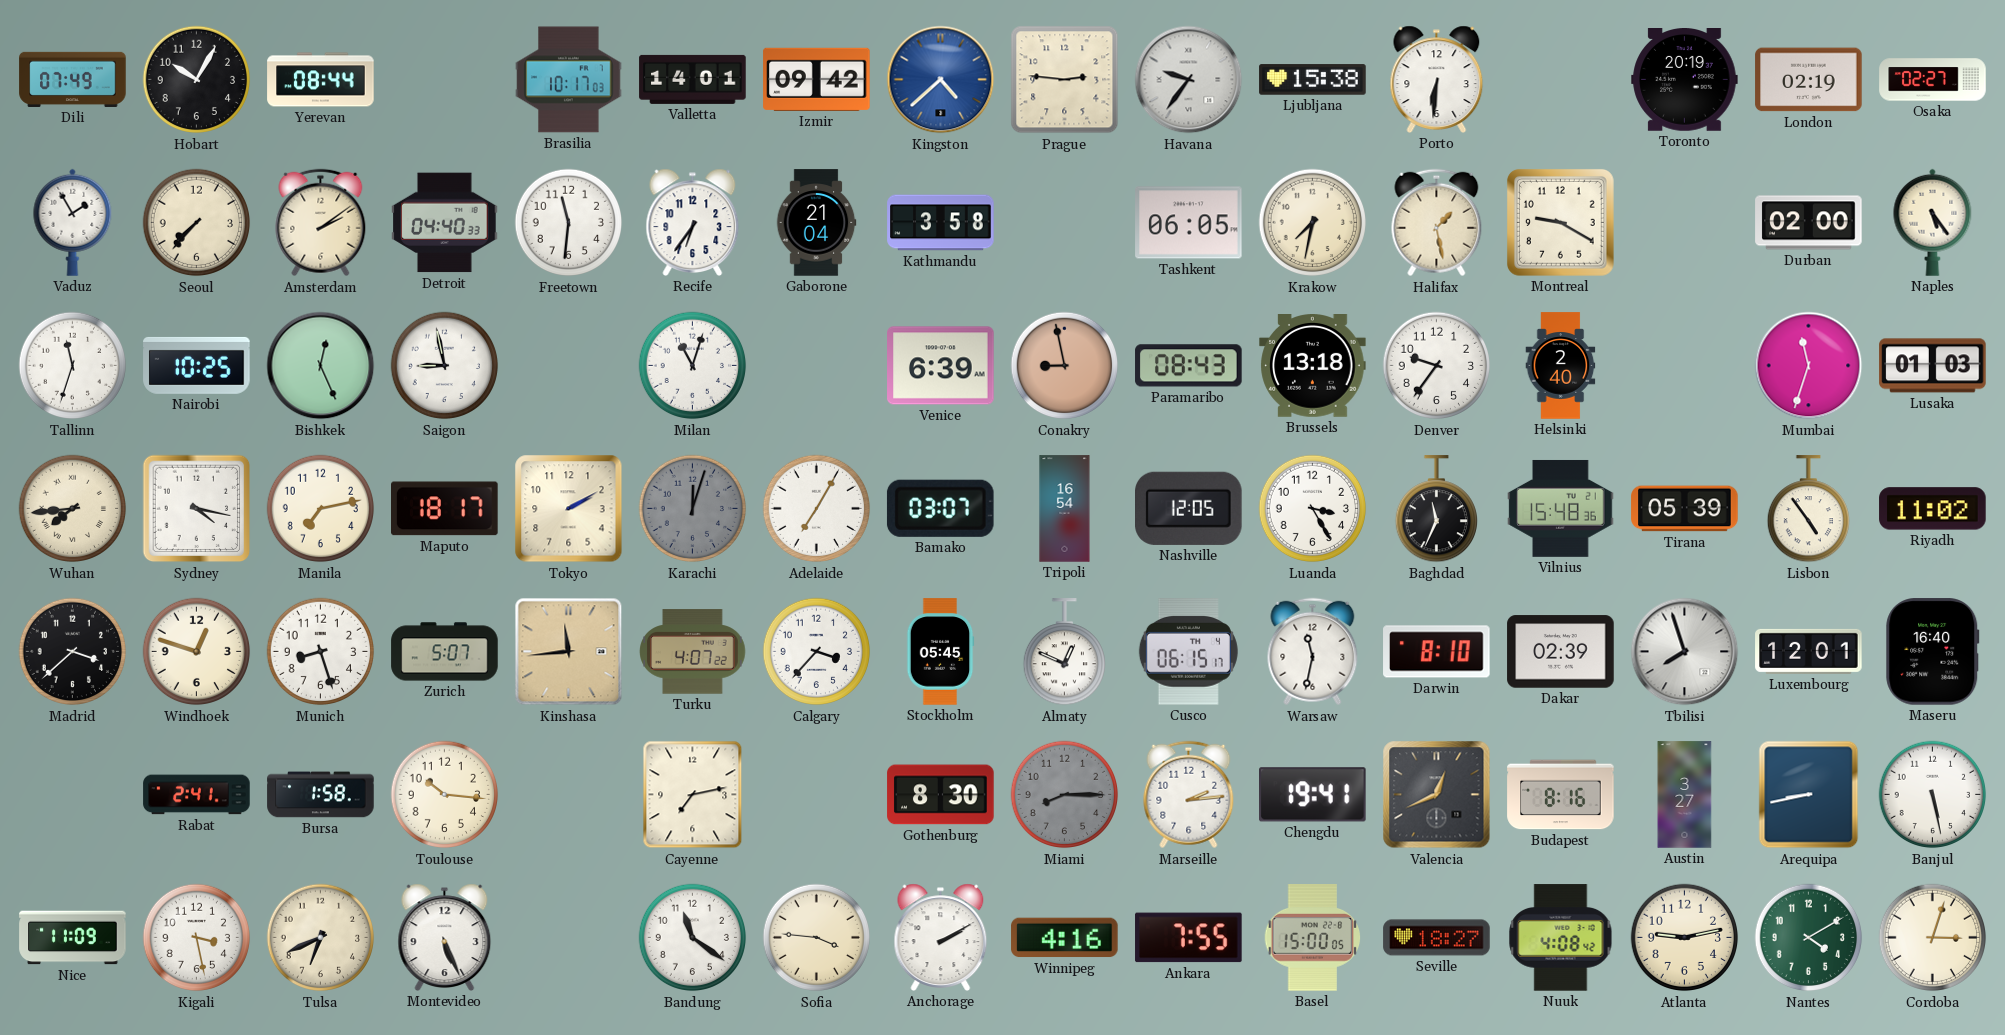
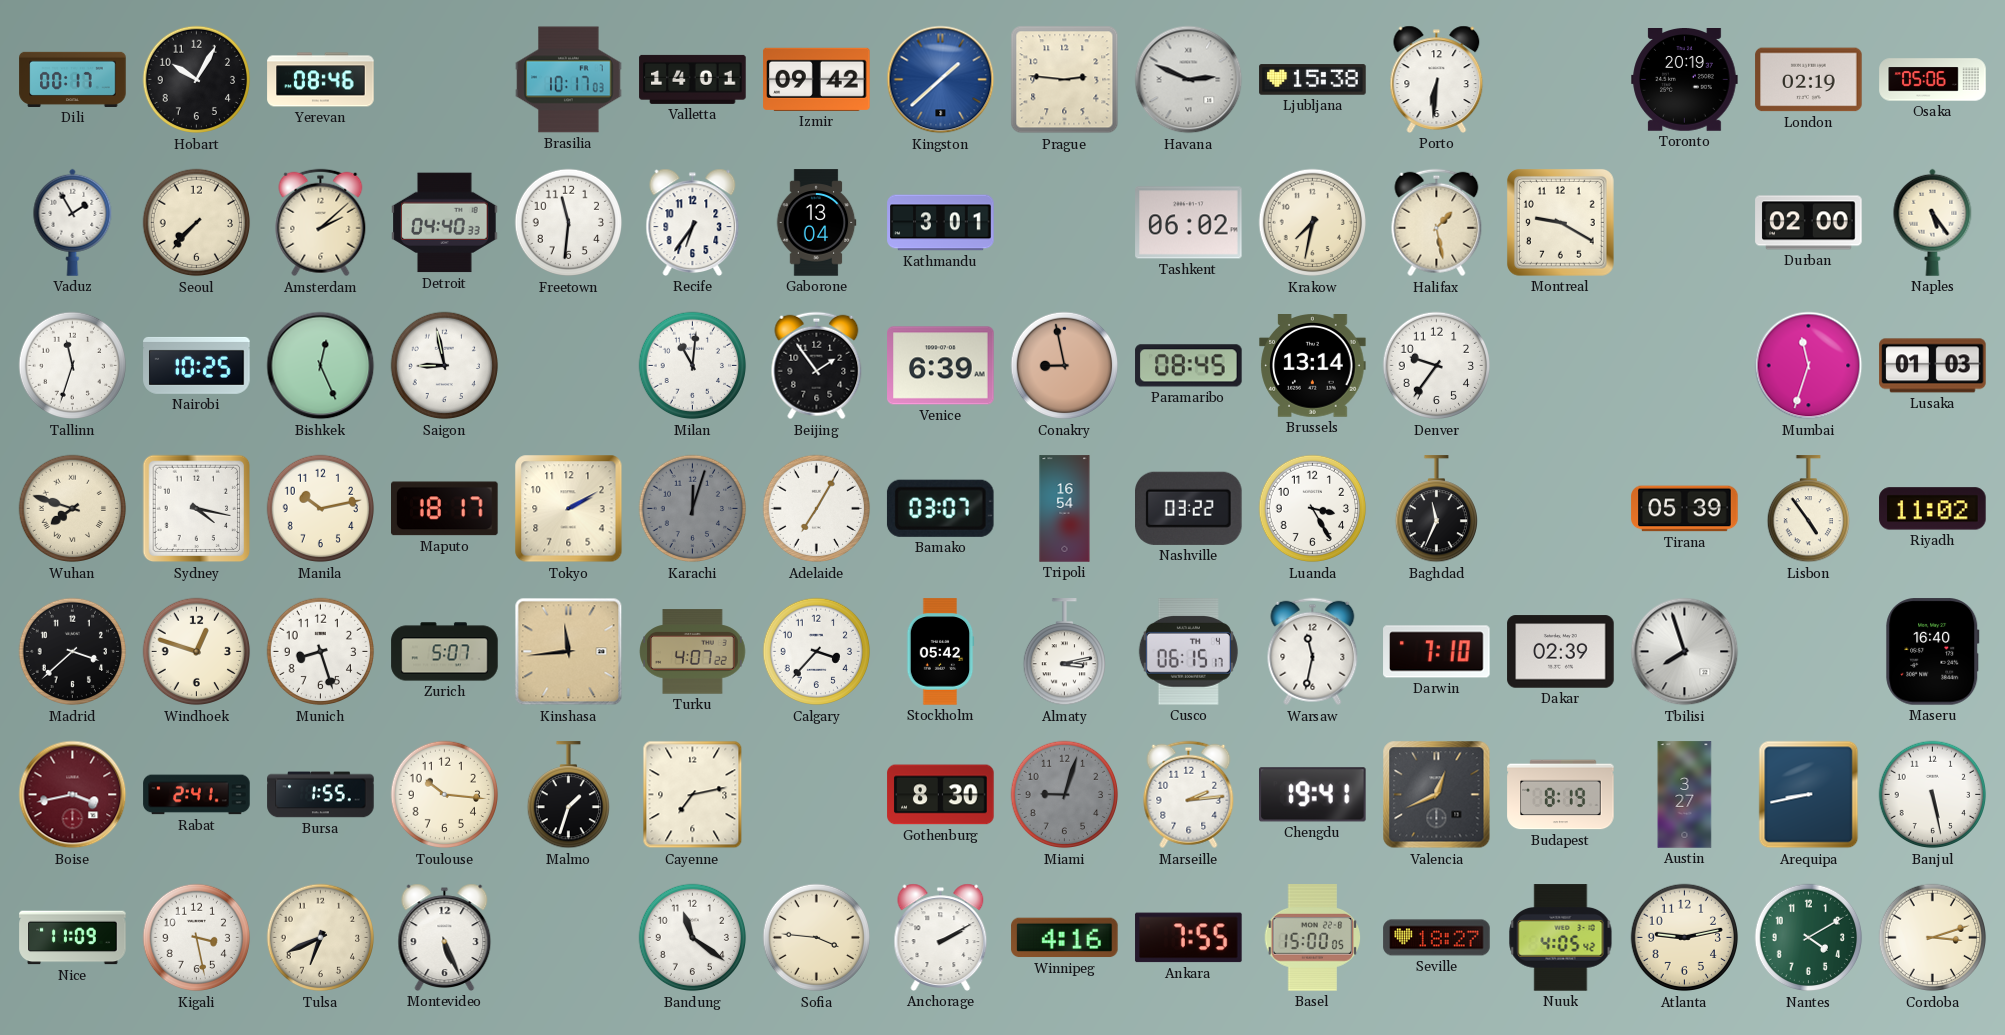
Dili: 07:49 -> 00:17
Yerevan: 08:44 -> 08:46
Kingston: 4:38 -> 1:38
Havana: 9:36 -> 2:49
Osaka: 02:27 -> 05:06
Amsterdam: 2:09 -> 2:08
Gaborone: 21:04 -> 13:04
Kathmandu: 3:58 -> 3:01
Tashkent: 06:05 -> 06:02
Milan: 11:03 -> 11:01
Beijing: none -> 1:54
Paramaribo: 08:43 -> 08:45
Brussels: 13:18 -> 13:14
Helsinki: 2:40 -> none
Wuhan: 7:44 -> 7:48
Manila: 7:13 -> 10:13
Nashville: 12:05 -> 03:22
Vilnius: 15:48 -> none
Stockholm: 05:45 -> 05:42
Almaty: 12:49 -> 3:13
Darwin: 8:10 -> 7:10
Luxembourg: 12:01 -> none
Boise: none -> 3:43
Bursa: 1:58 -> 1:55
Malmo: none -> 1:33
Miami: 8:15 -> 9:03
Budapest: 8:16 -> 8:19
Nuuk: 4:08 -> 4:05
Cordoba: 3:03 -> 3:12
